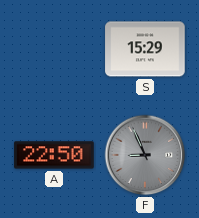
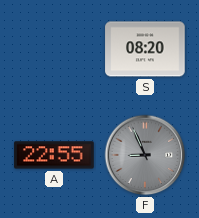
S: 15:29 -> 08:20
A: 22:50 -> 22:55
